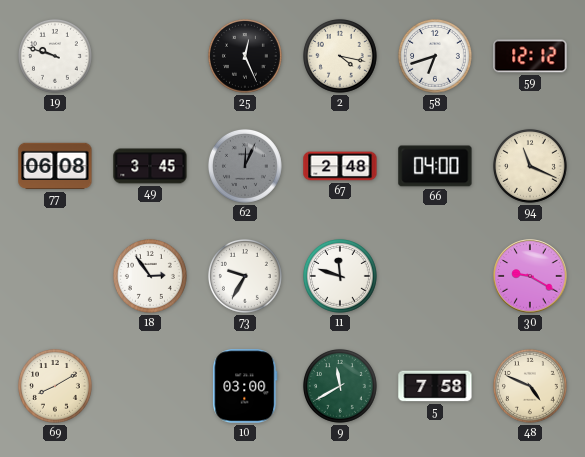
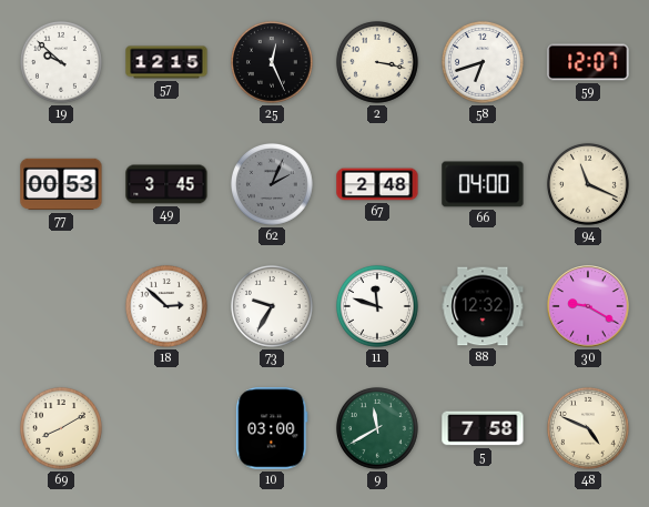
19: 9:48 -> 9:52
57: none -> 12:15
2: 4:17 -> 3:17
59: 12:12 -> 12:07
77: 06:08 -> 00:53
62: 12:04 -> 2:04
18: 2:54 -> 2:52
88: none -> 12:32
